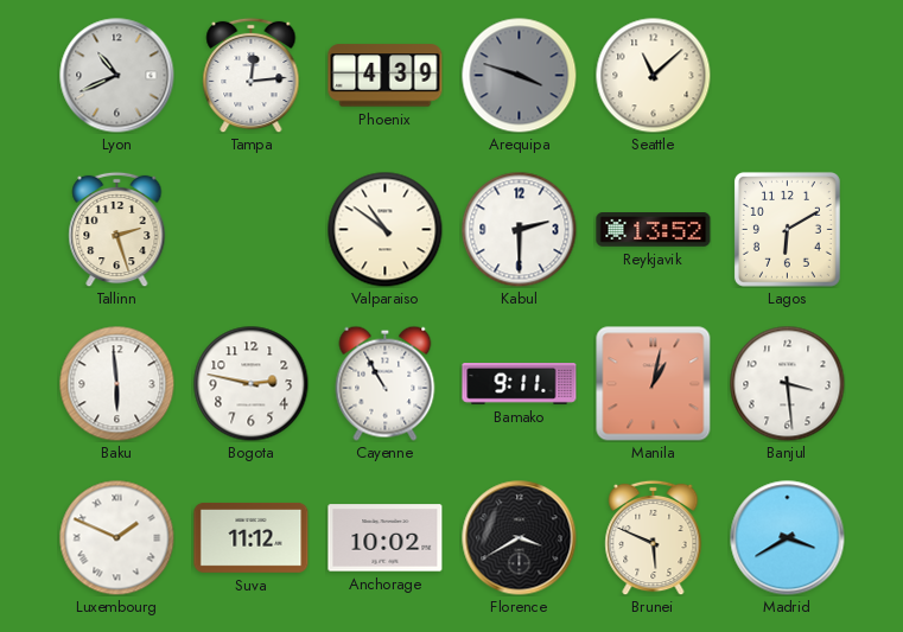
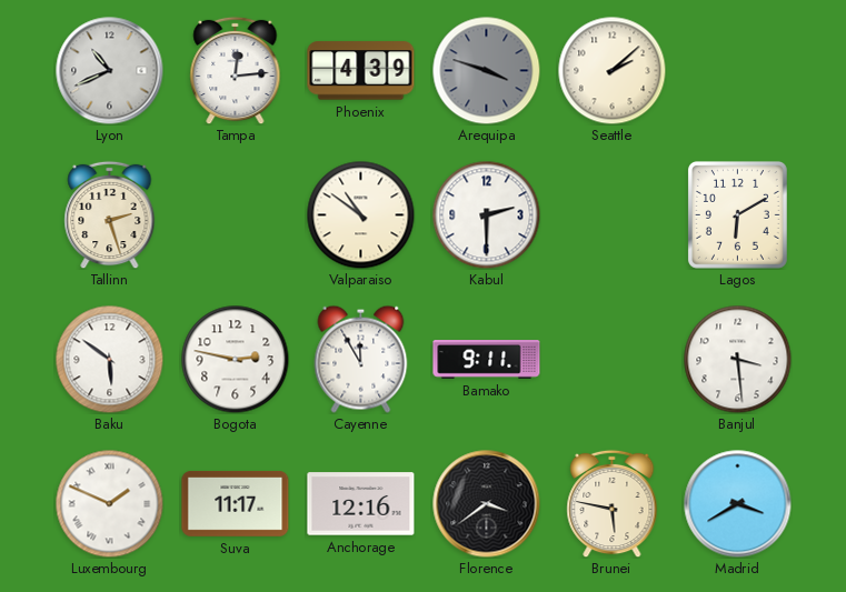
Seattle: 11:08 -> 2:08
Reykjavik: 13:52 -> none
Baku: 5:59 -> 5:51
Cayenne: 10:55 -> 11:55
Manila: 1:02 -> none
Suva: 11:12 -> 11:17
Anchorage: 10:02 -> 12:16
Florence: 3:40 -> 3:39
Brunei: 5:49 -> 5:47
